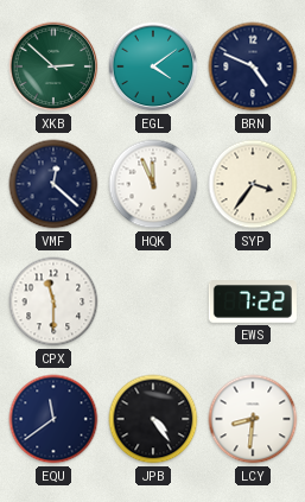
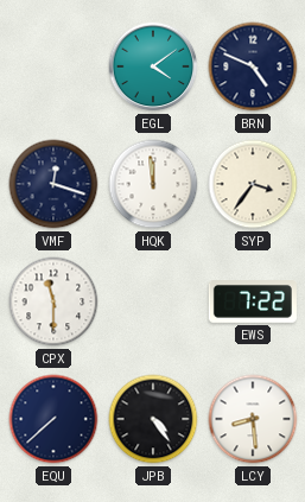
XKB: 2:52 -> none
VMF: 12:22 -> 12:18
HQK: 11:56 -> 11:59
EQU: 11:39 -> 7:38
LCY: 8:31 -> 8:29
